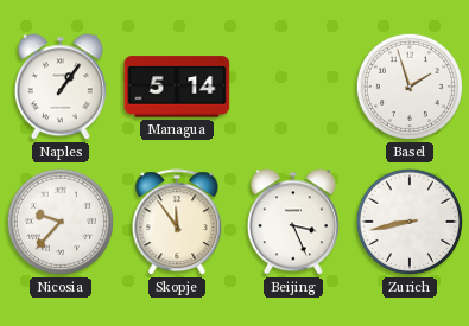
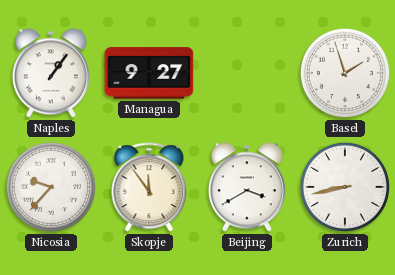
Managua: 5:14 -> 9:27
Beijing: 3:26 -> 3:40
